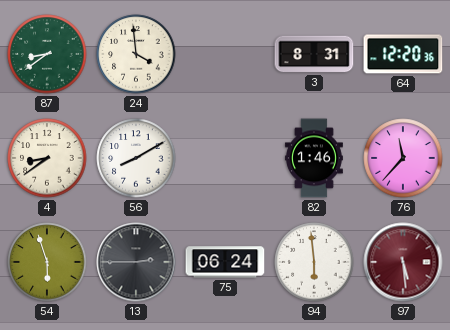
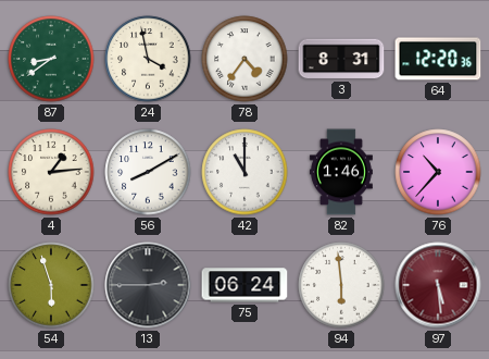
24: 3:59 -> 3:58
78: none -> 4:36
4: 8:39 -> 1:14
42: none -> 11:00
76: 11:37 -> 10:37
